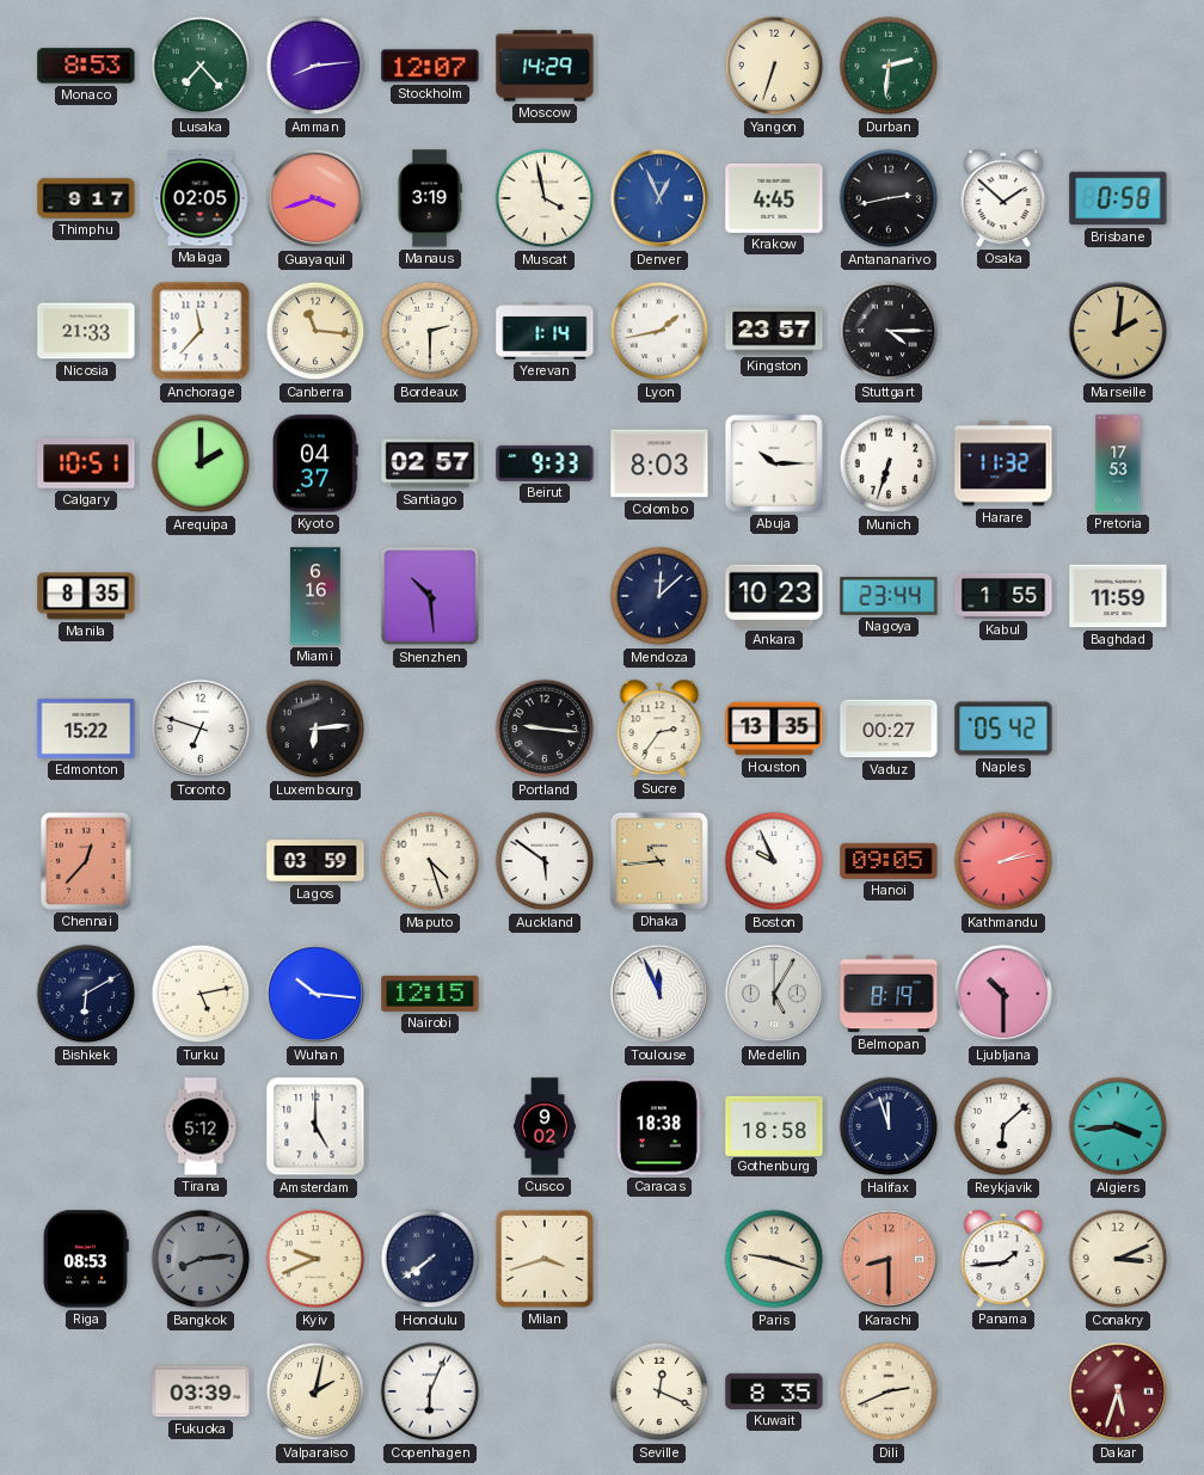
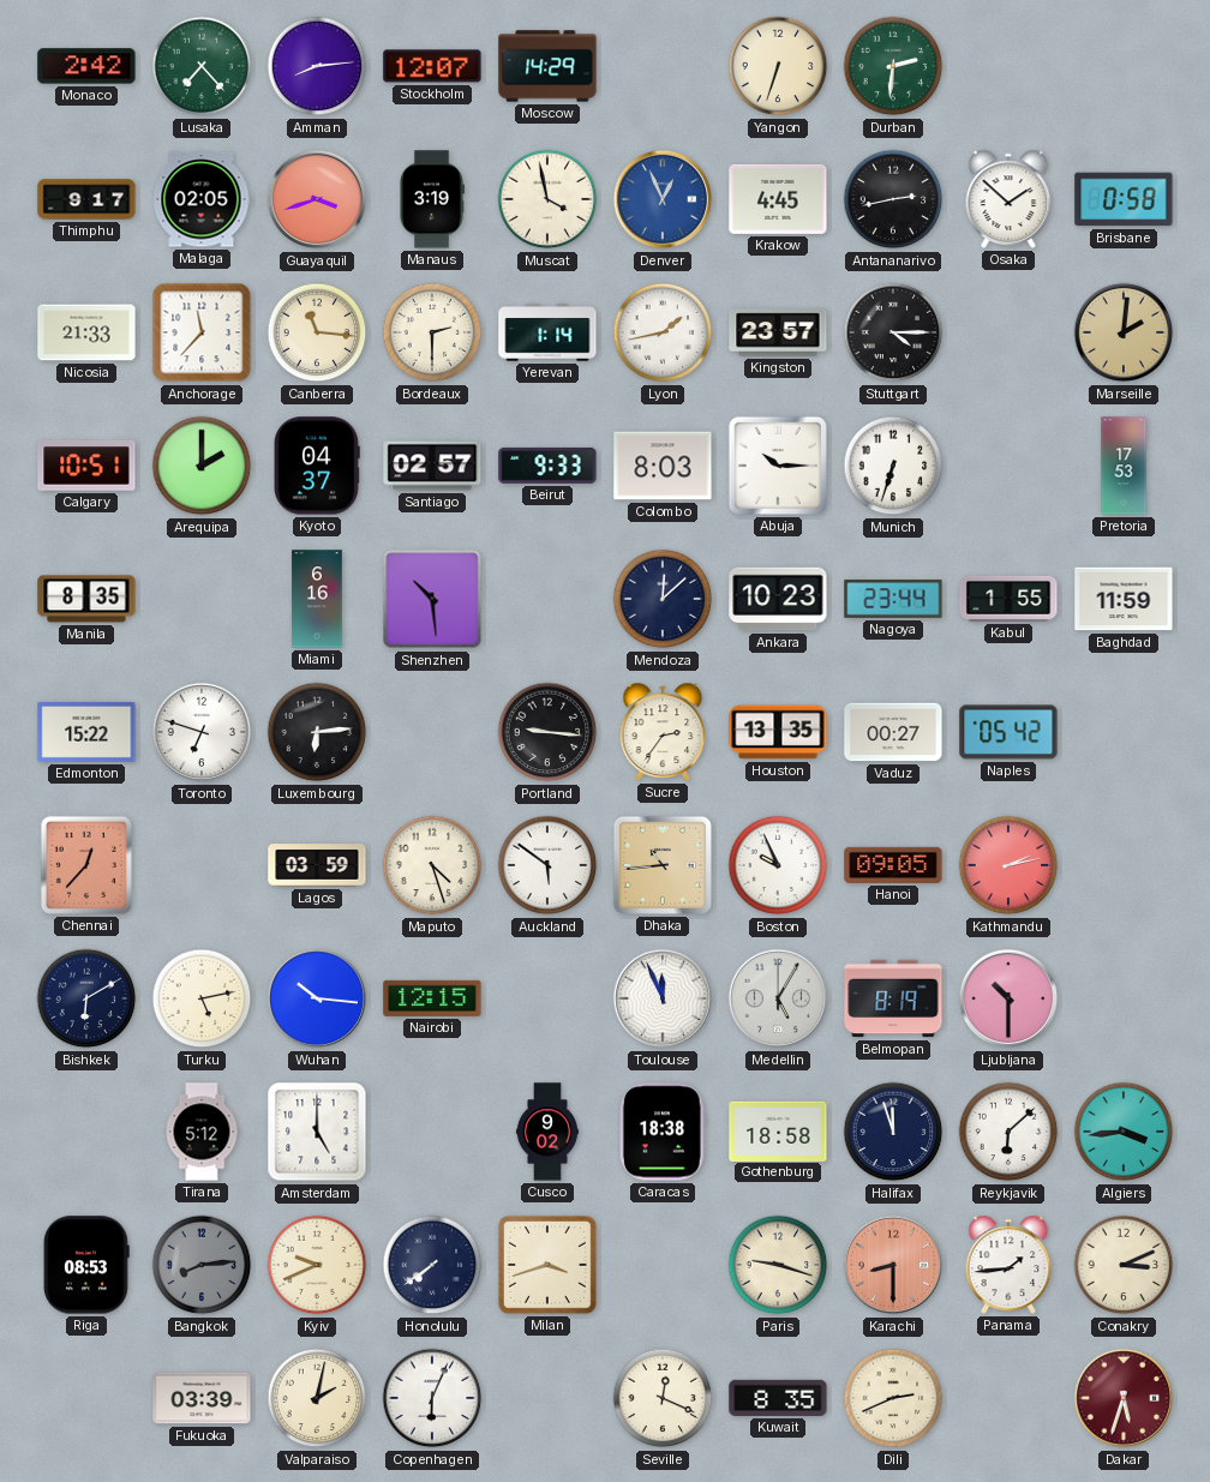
Monaco: 8:53 -> 2:42
Harare: 11:32 -> none
